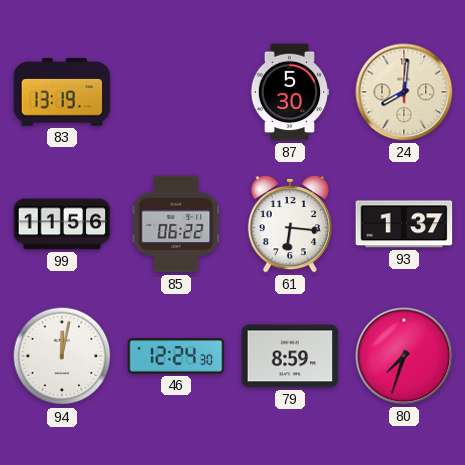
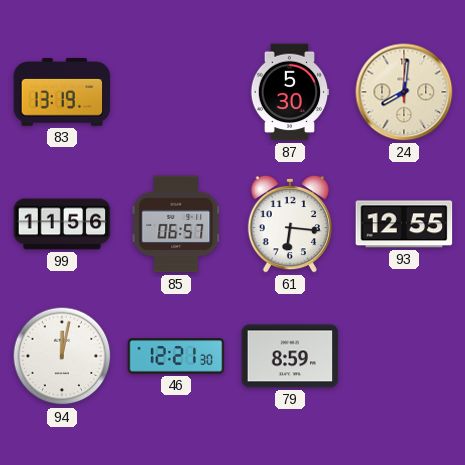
85: 06:22 -> 06:57
93: 1:37 -> 12:55
46: 12:24 -> 12:21
80: 7:33 -> none
